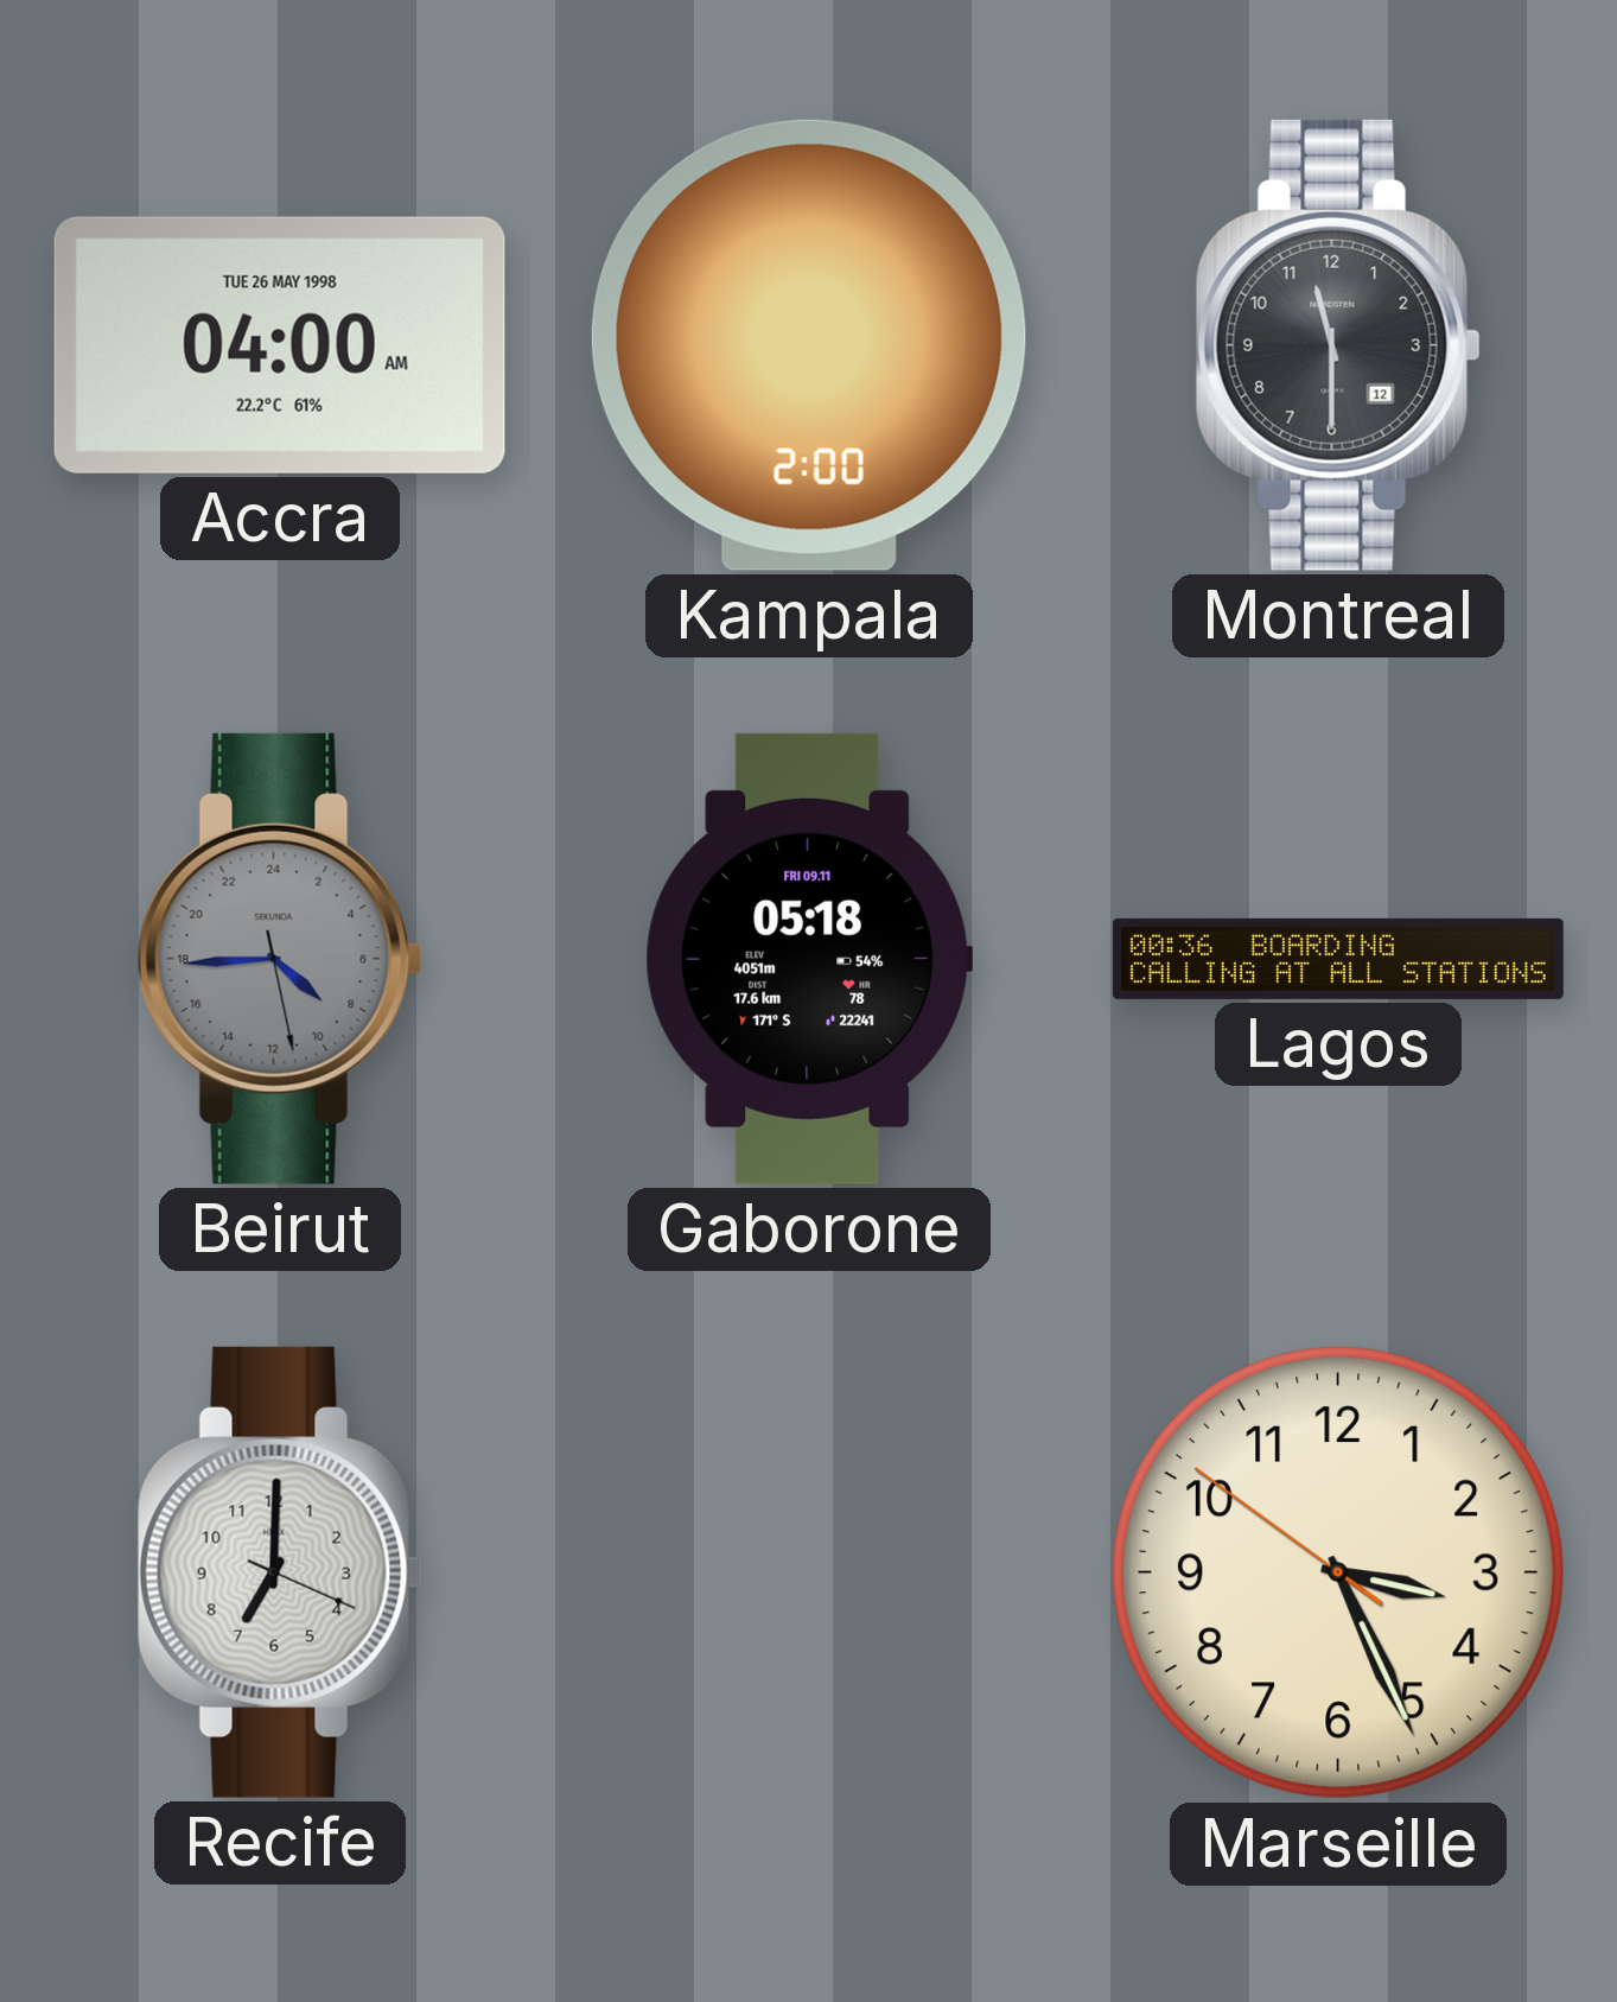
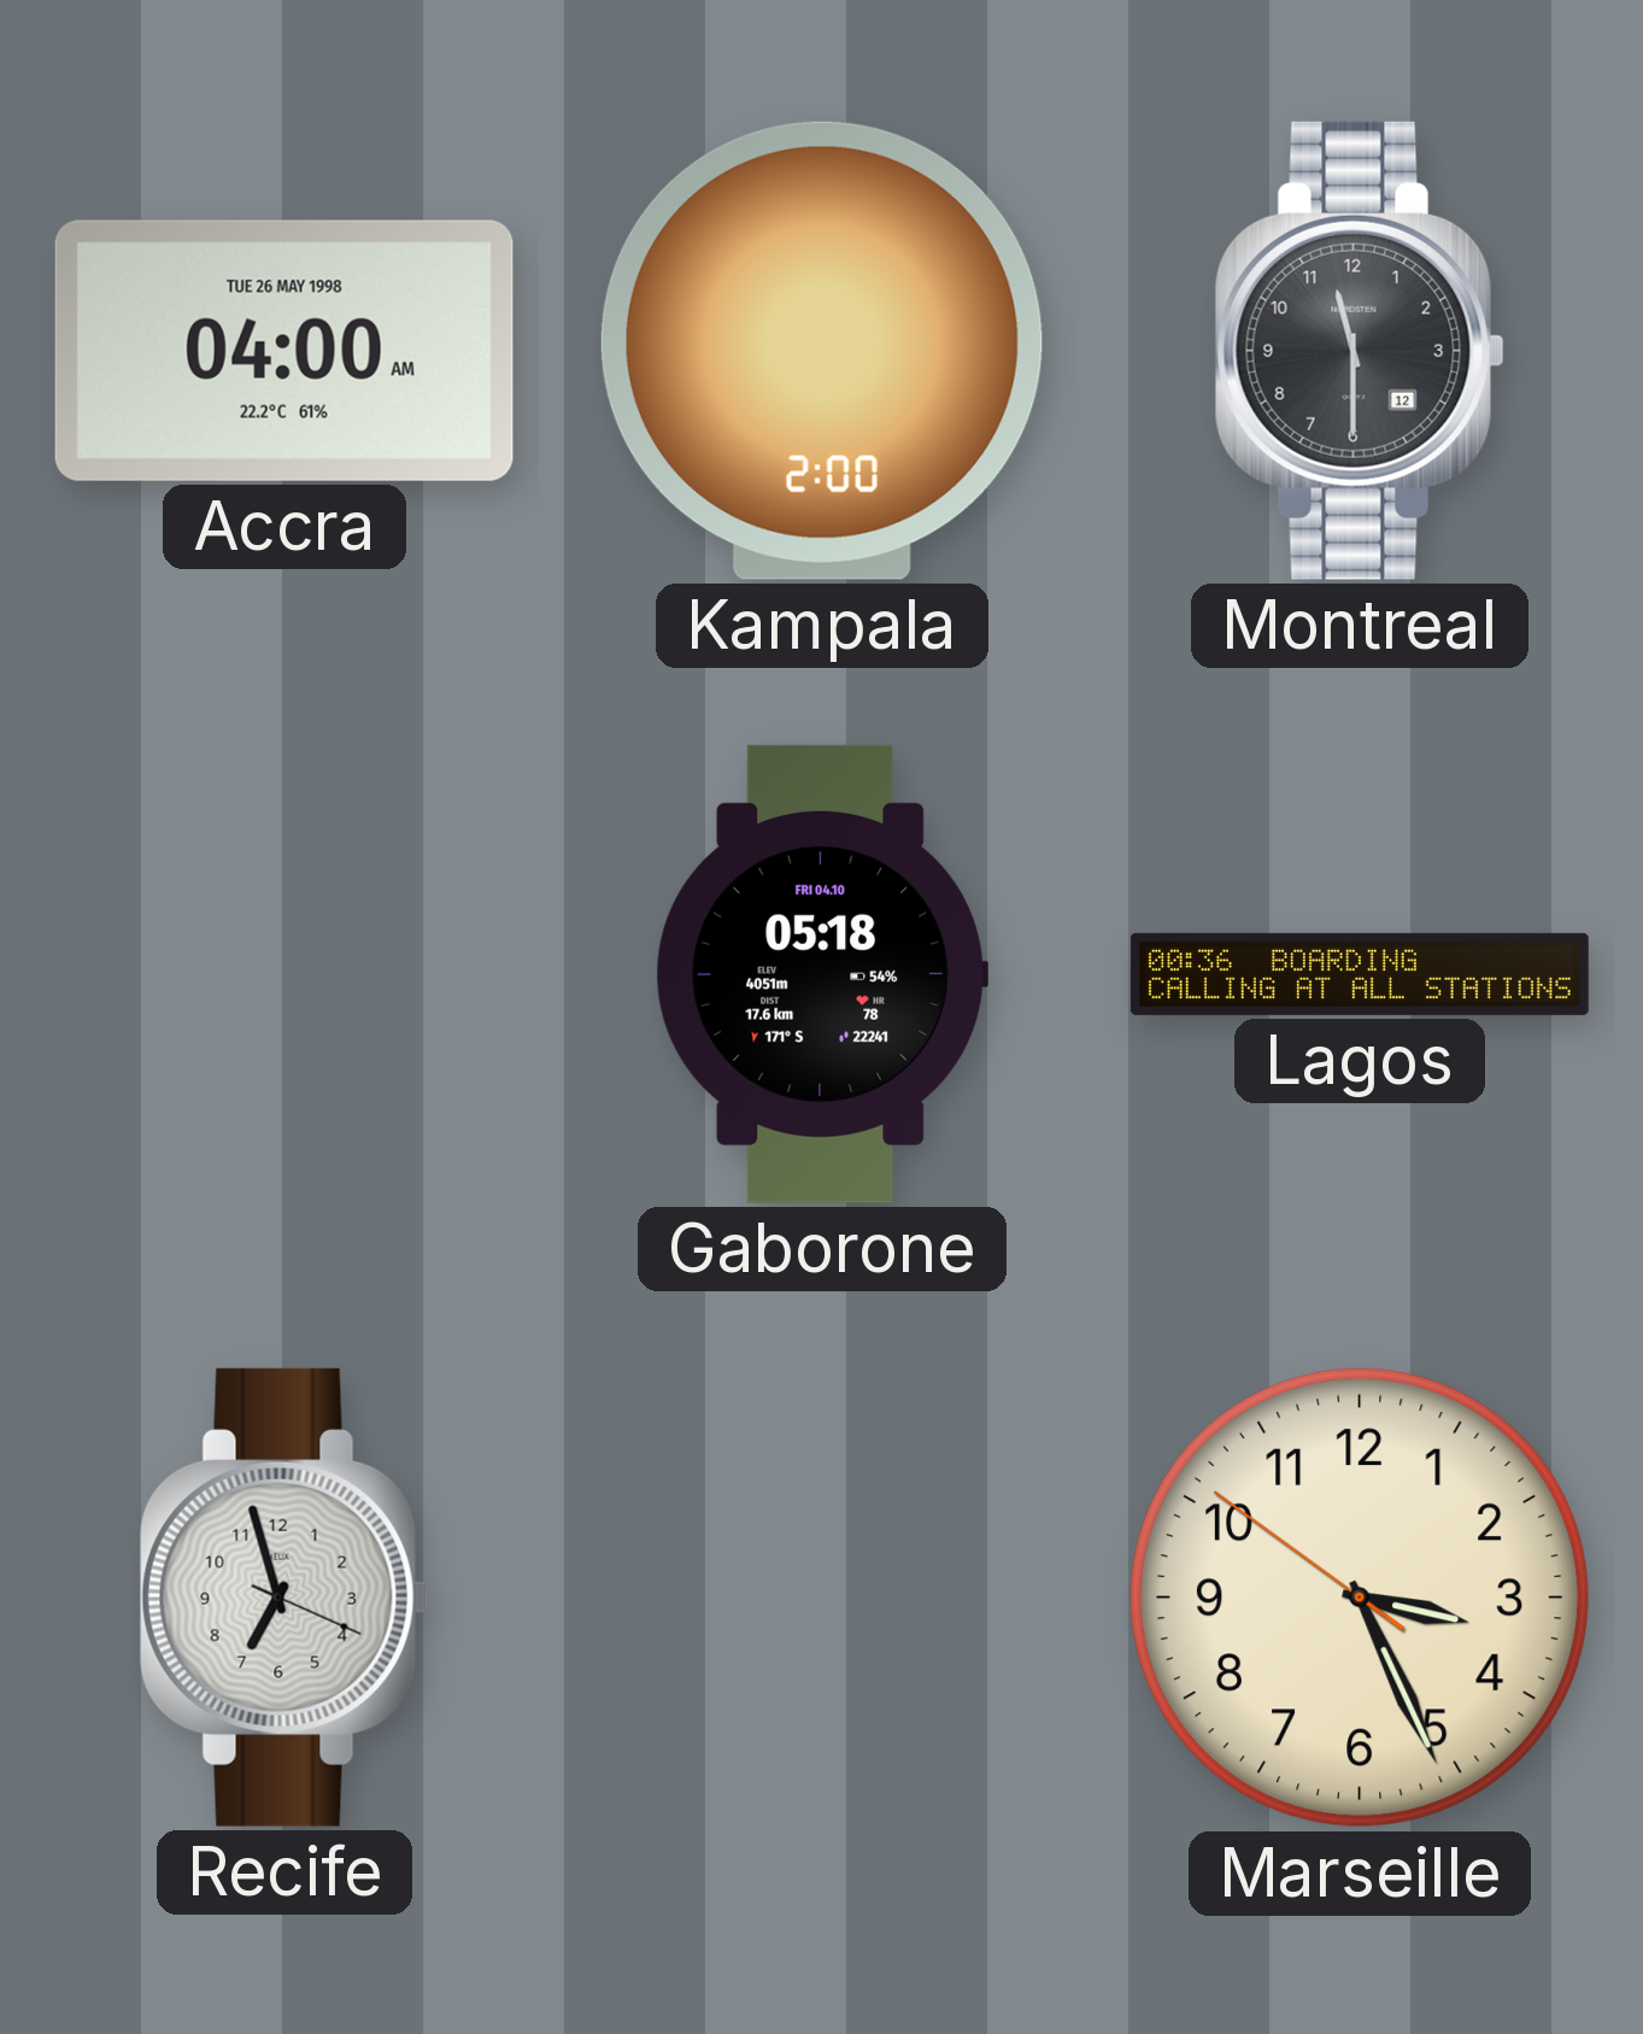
Beirut: 8:44 -> none
Gaborone date: FRI 09.11 -> FRI 04.10
Recife: 7:00 -> 6:57
